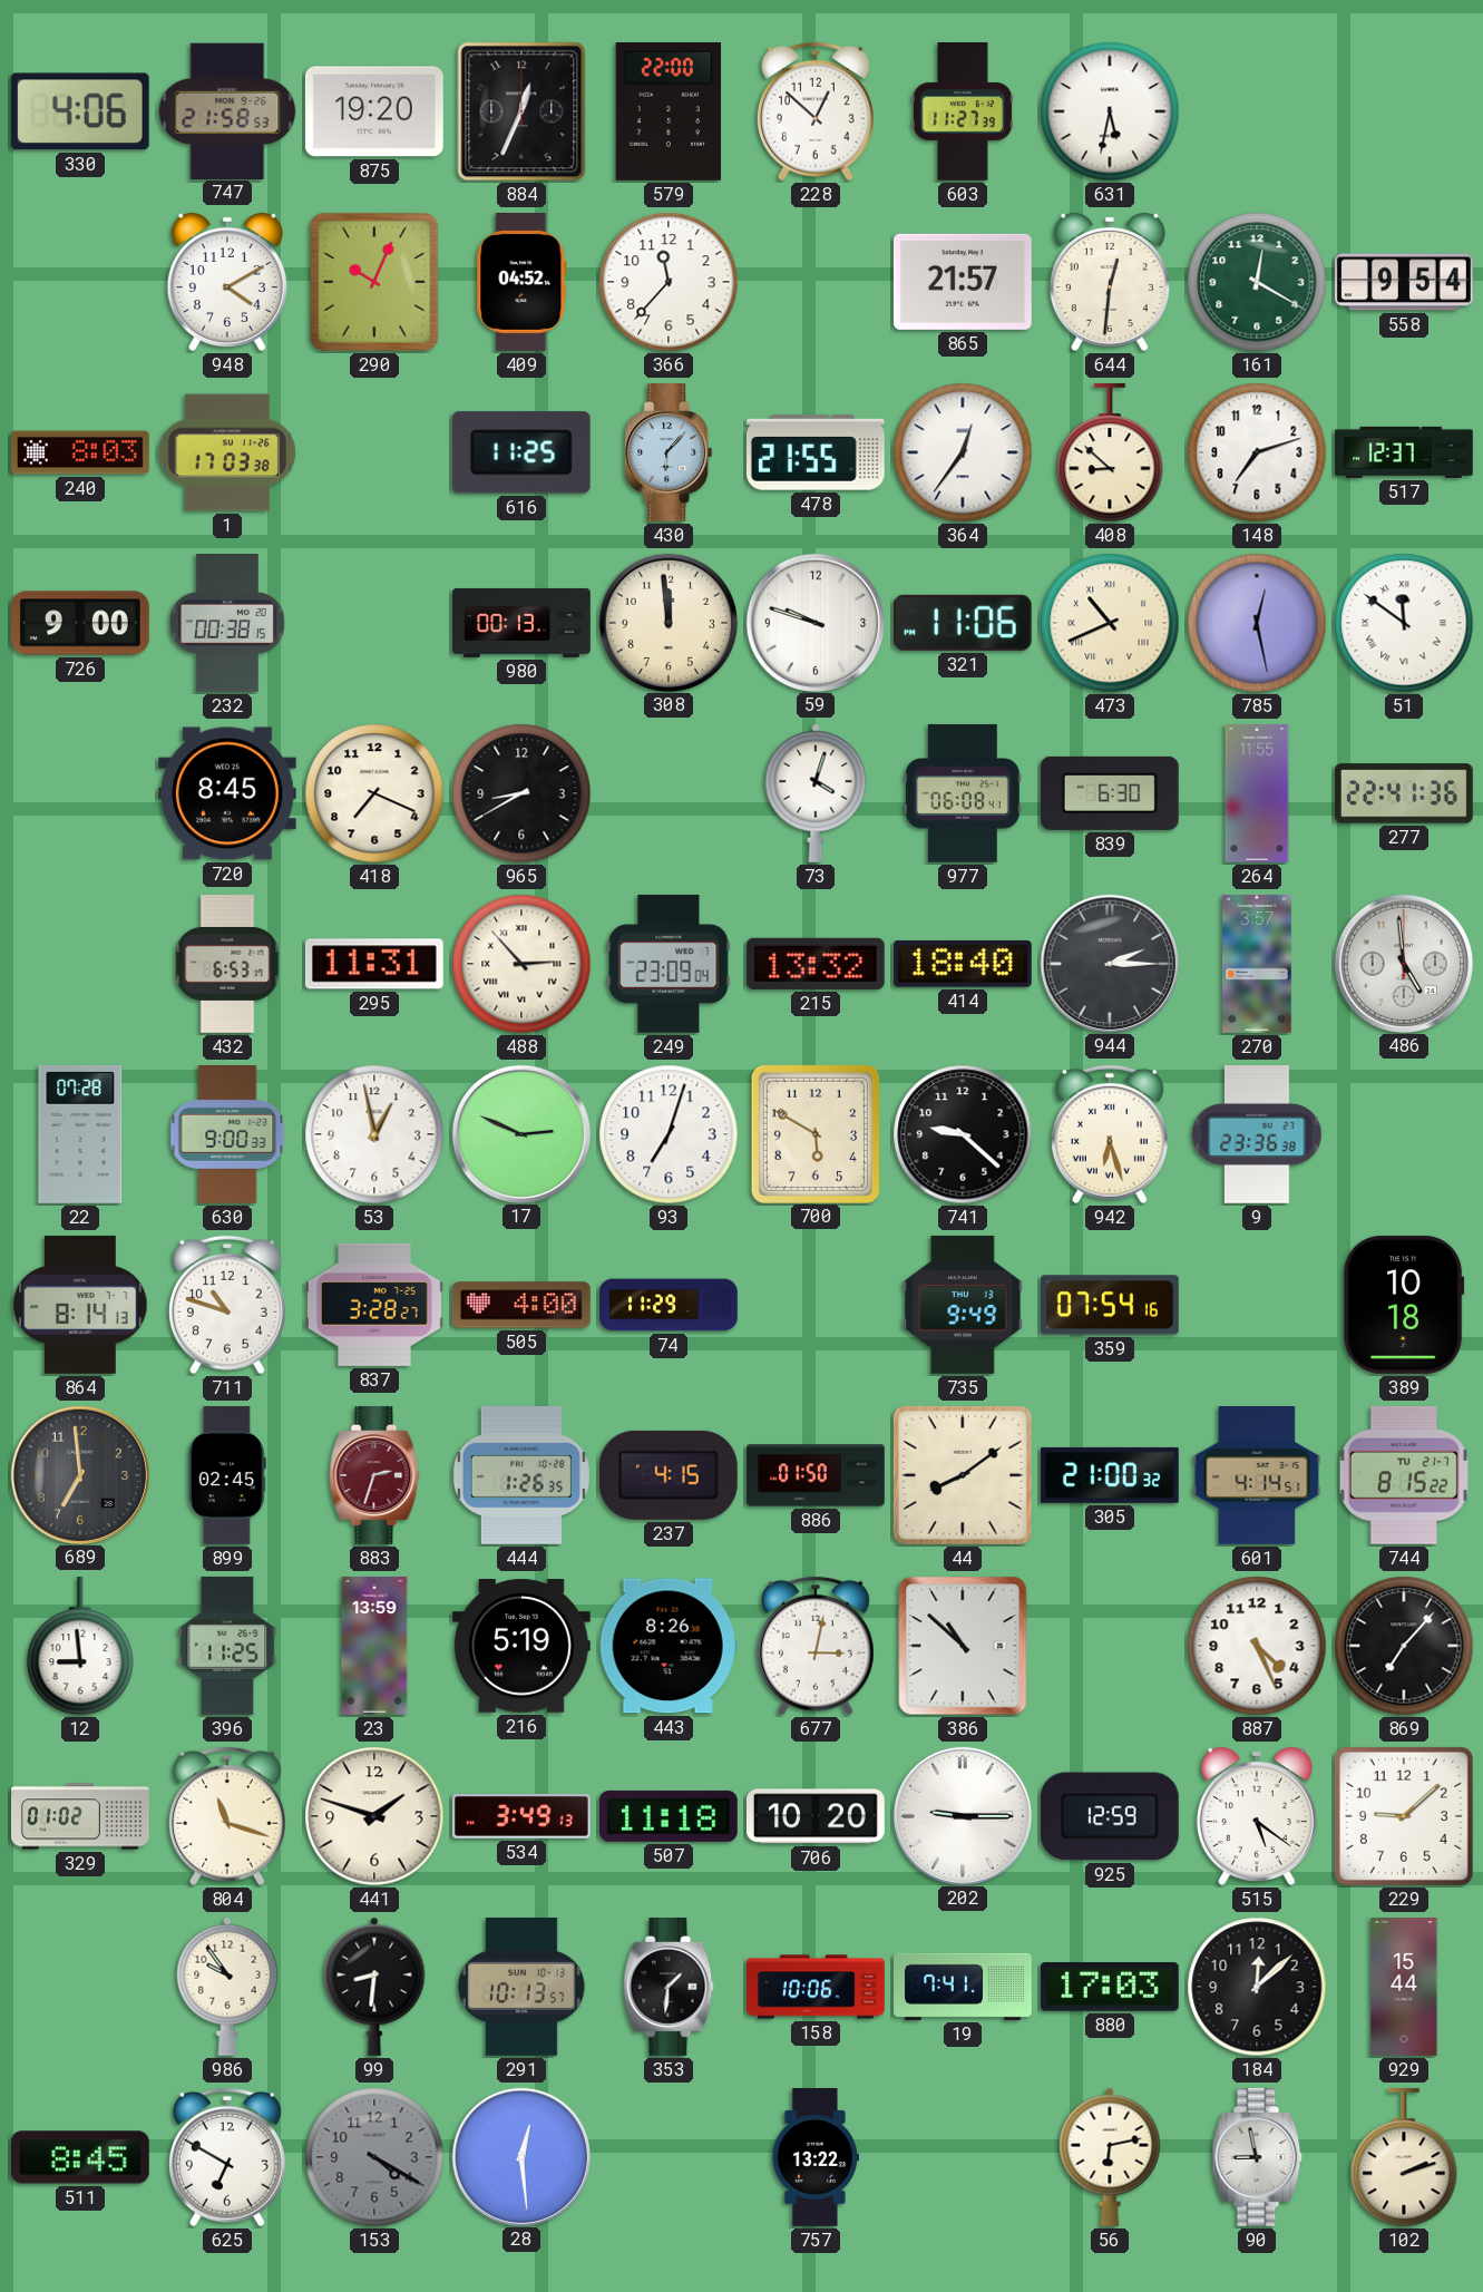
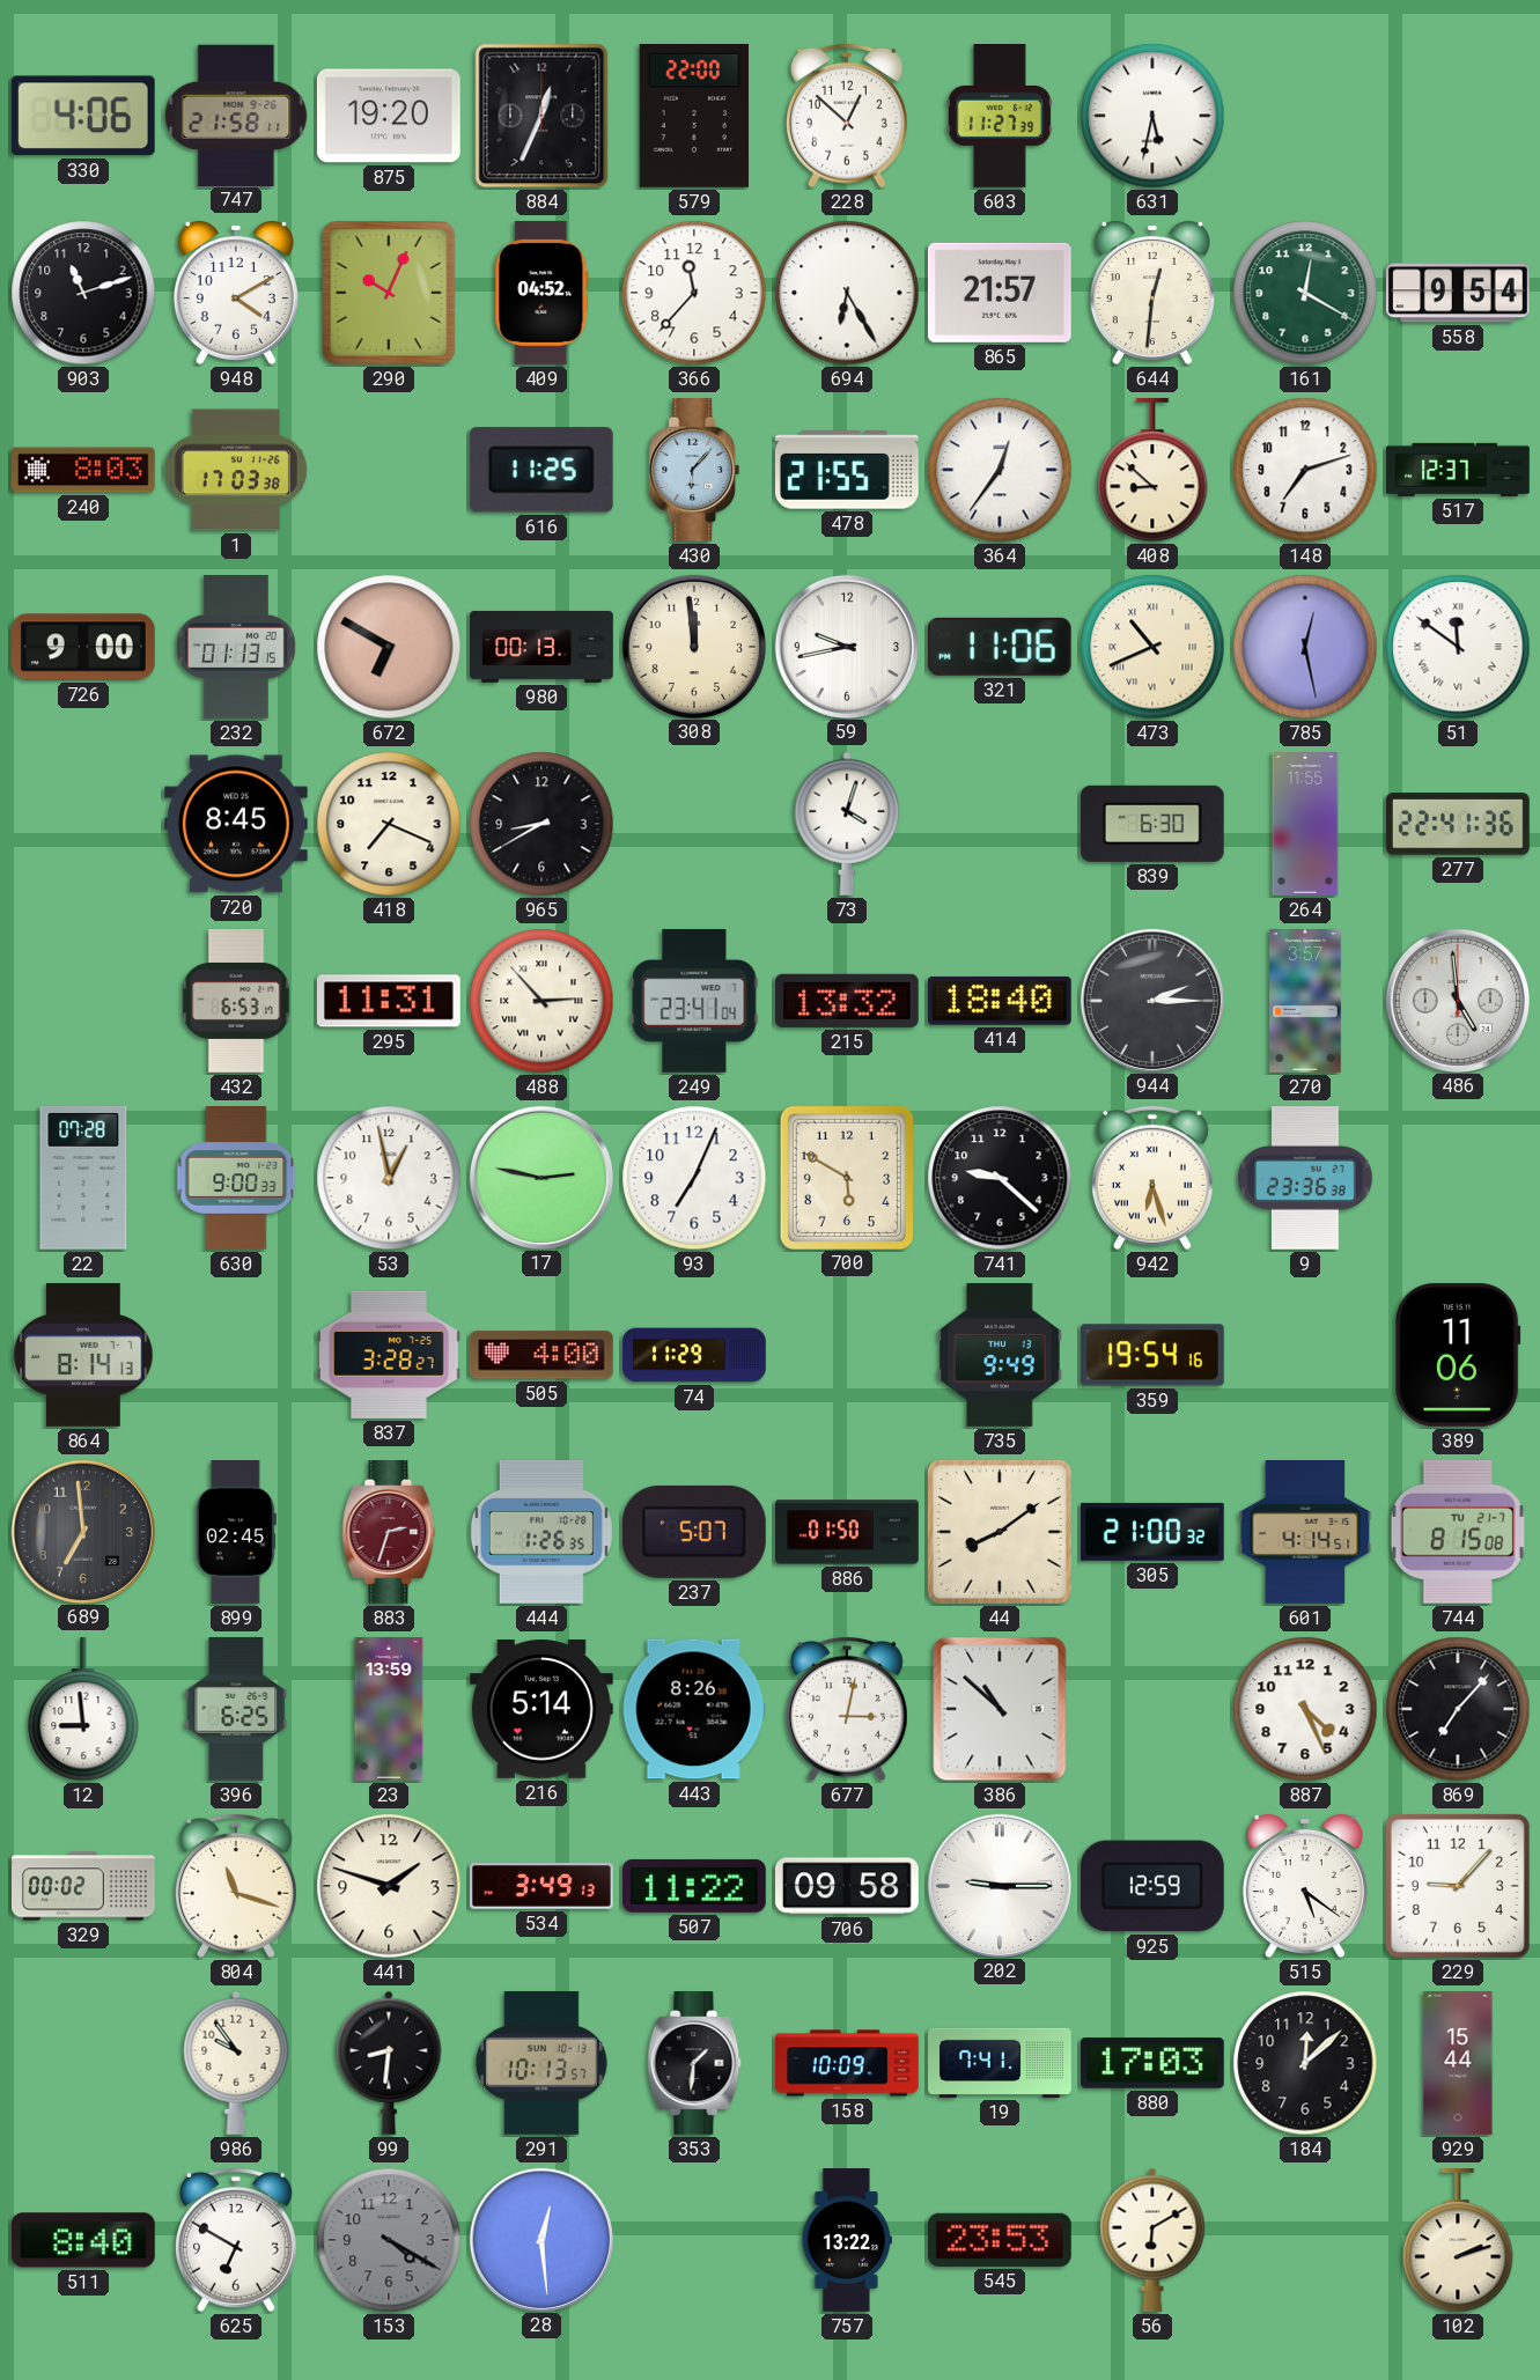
747: 21:58:53 -> 21:58:11
903: none -> 11:12
694: none -> 6:25
232: 00:38 -> 01:13
672: none -> 6:50
59: 9:48 -> 9:43
977: 06:08 -> none
249: 23:09 -> 23:41
17: 2:49 -> 2:47
93: 7:03 -> 7:04
711: 10:48 -> none
359: 07:54 -> 19:54
389: 10:18 -> 11:06
237: 4:15 -> 5:07
744: 8:15:22 -> 8:15:08
396: 11:25 -> 6:25
216: 5:19 -> 5:14
329: 01:02 -> 00:02
507: 11:18 -> 11:22
706: 10:20 -> 09:58
229: 9:08 -> 9:07
158: 10:06 -> 10:09
511: 8:45 -> 8:40
545: none -> 23:53
56: 6:13 -> 6:10
90: 8:58 -> none
